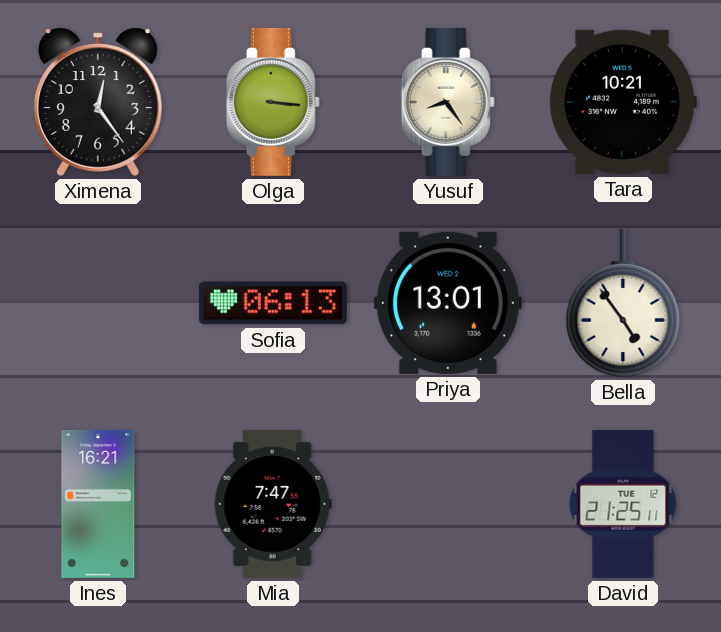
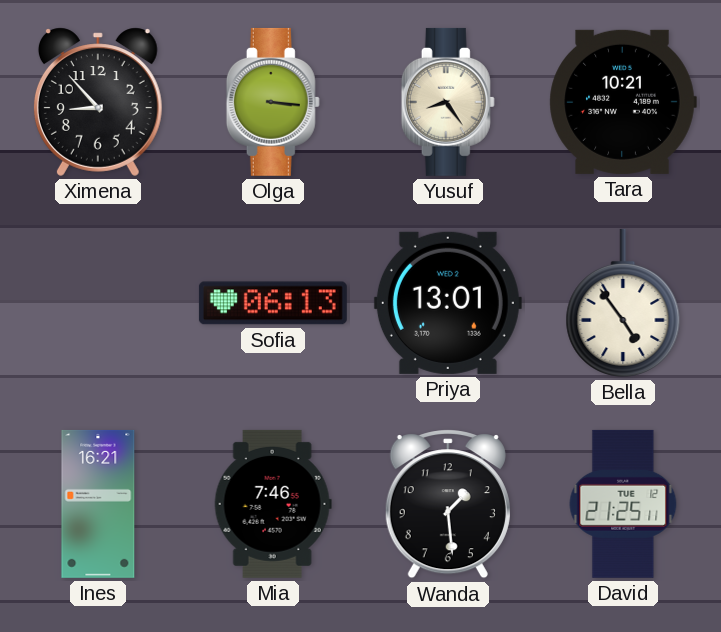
Ximena: 12:24 -> 8:53
Mia: 7:47 -> 7:46
Wanda: none -> 1:29
